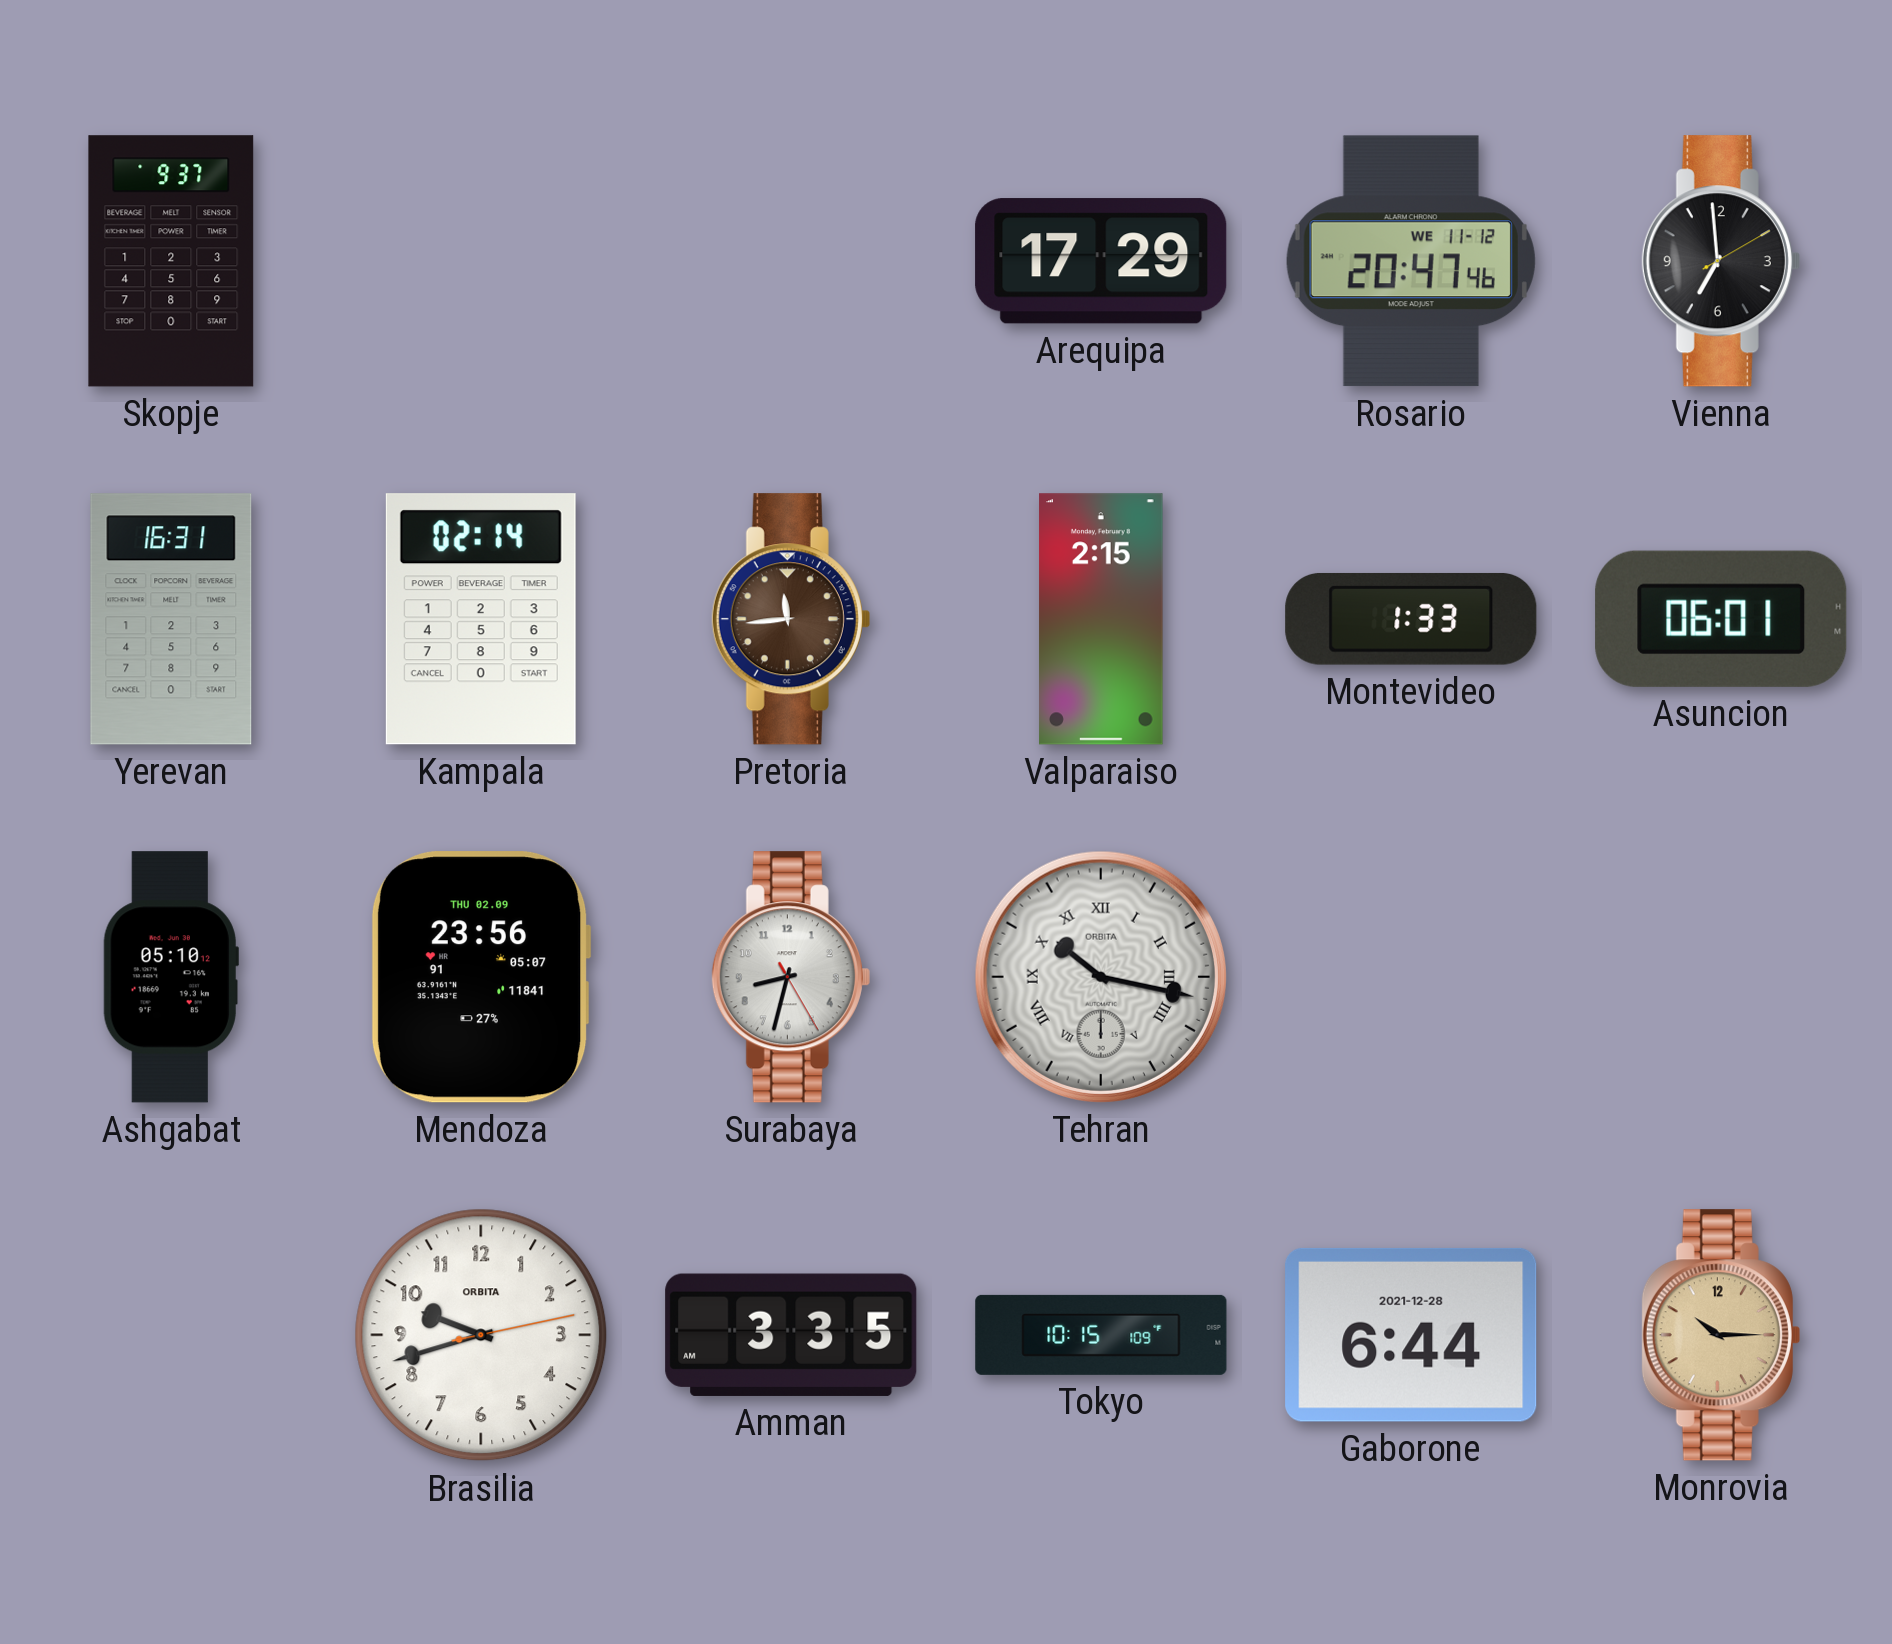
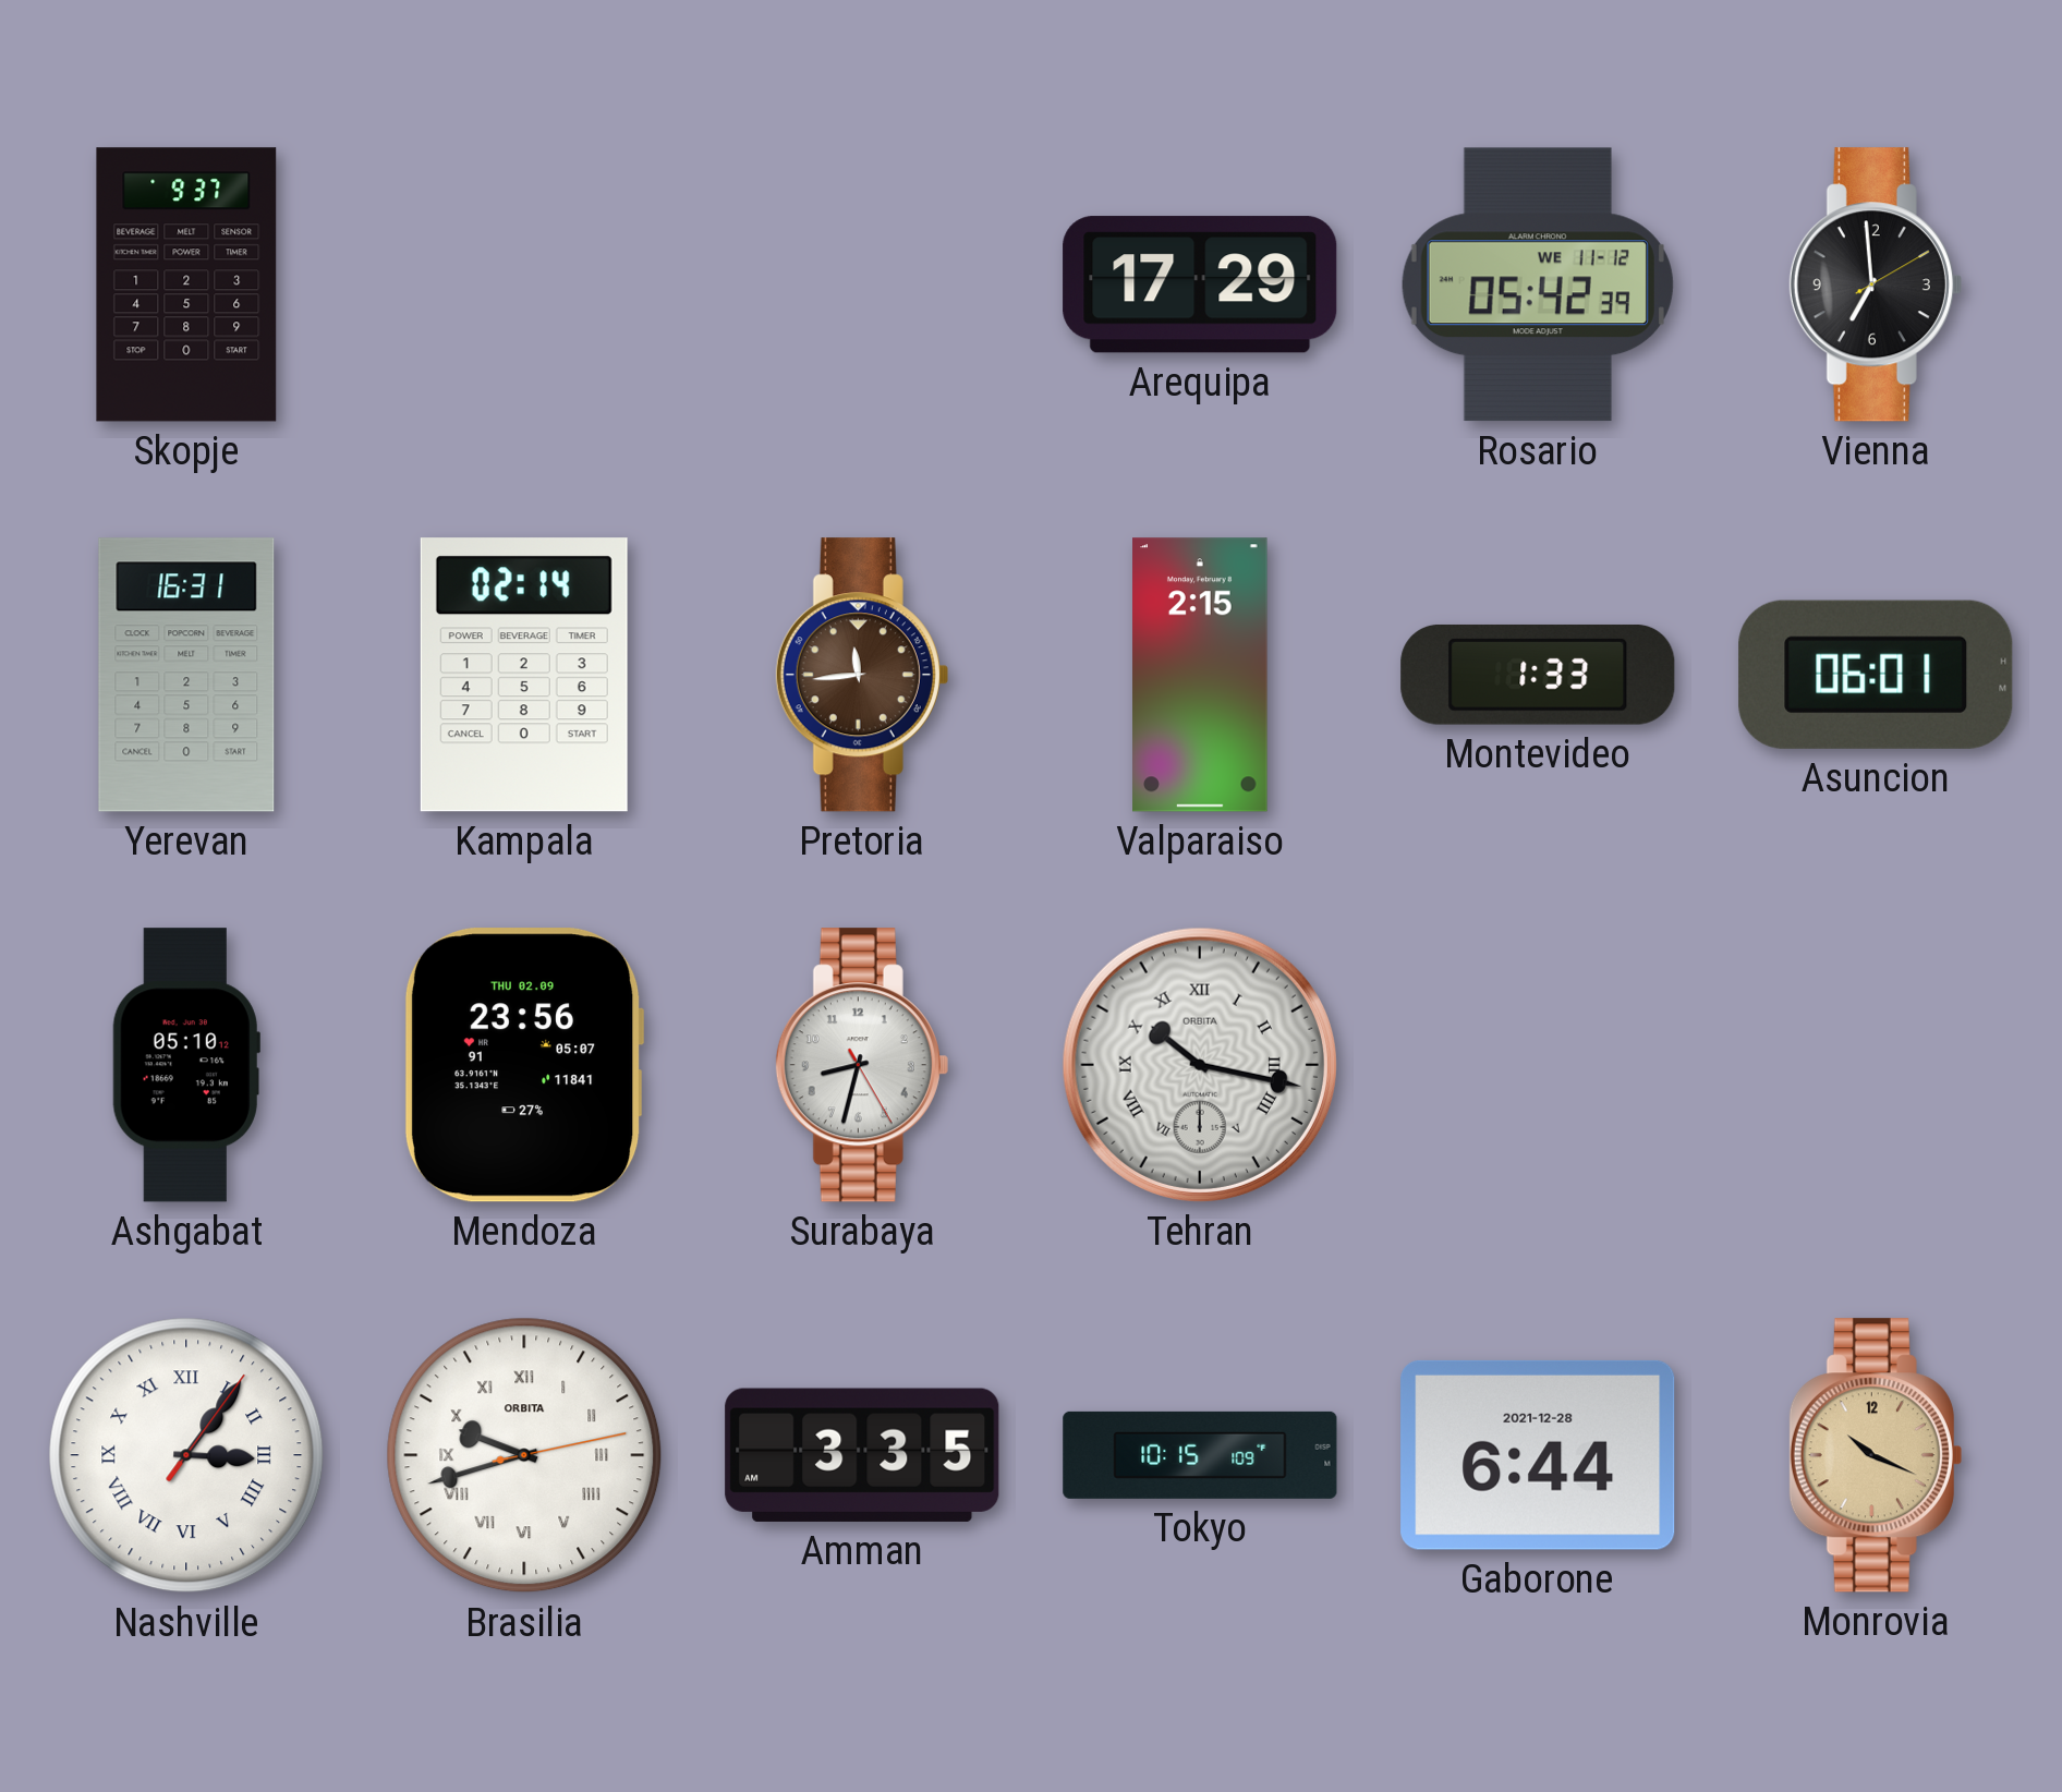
Rosario: 20:47 -> 05:42
Nashville: none -> 3:06
Brasilia numerals: Arabic -> Roman
Monrovia: 10:15 -> 10:19
